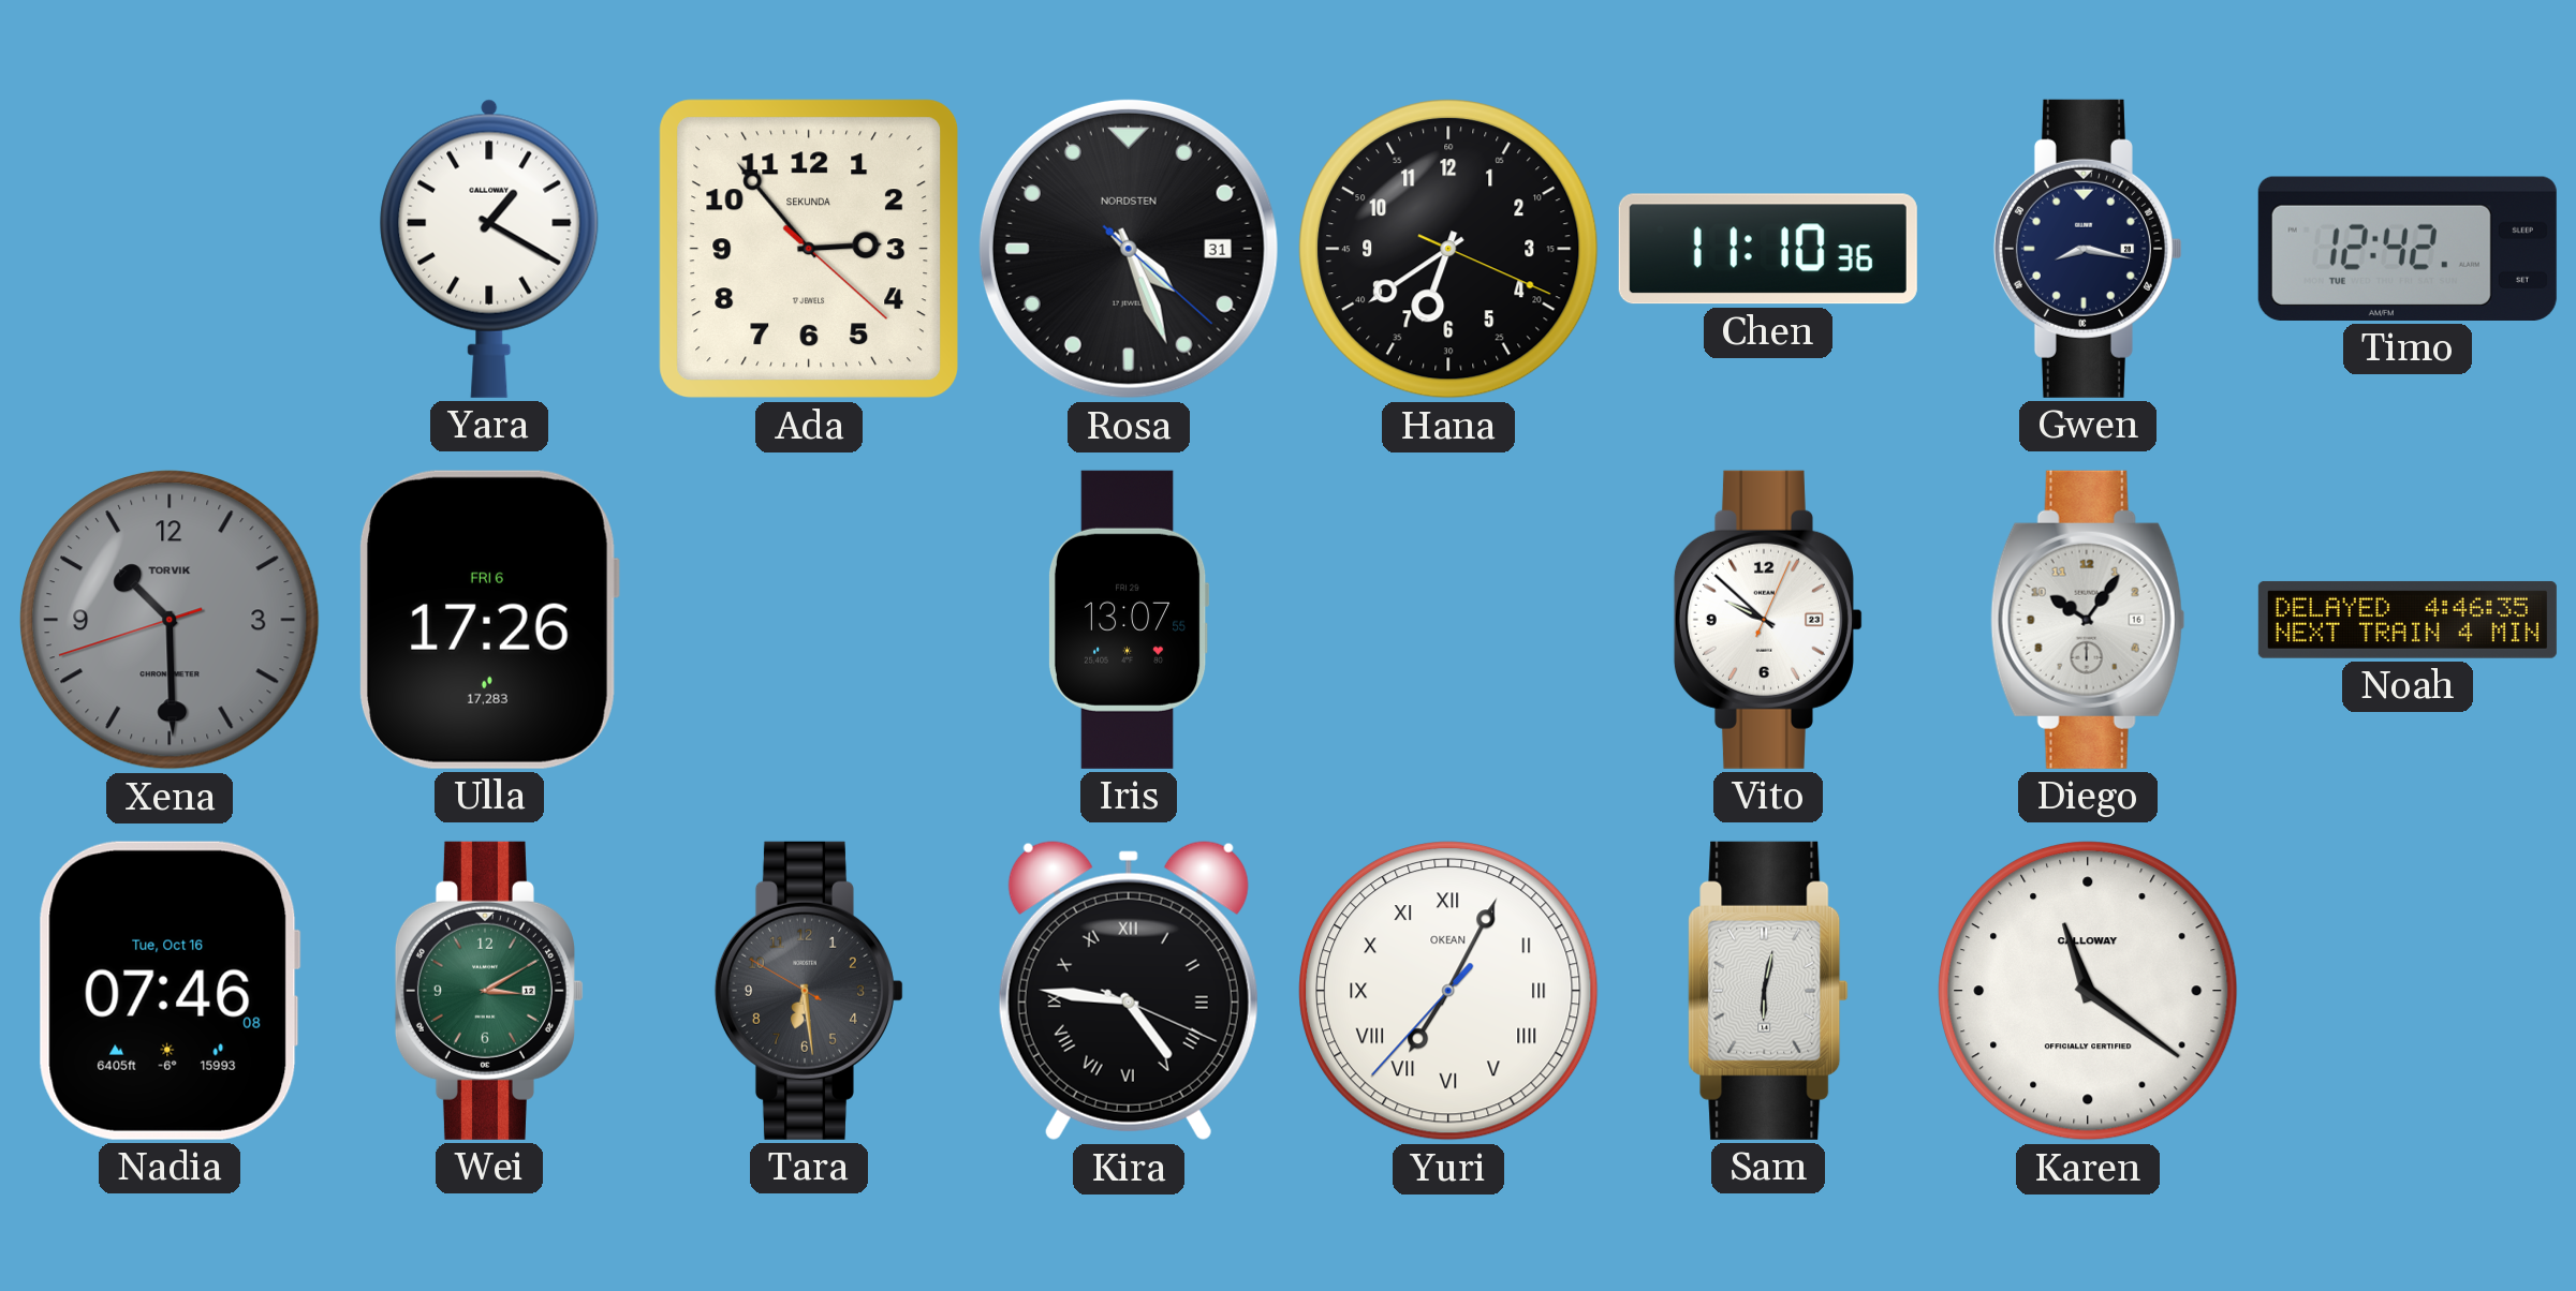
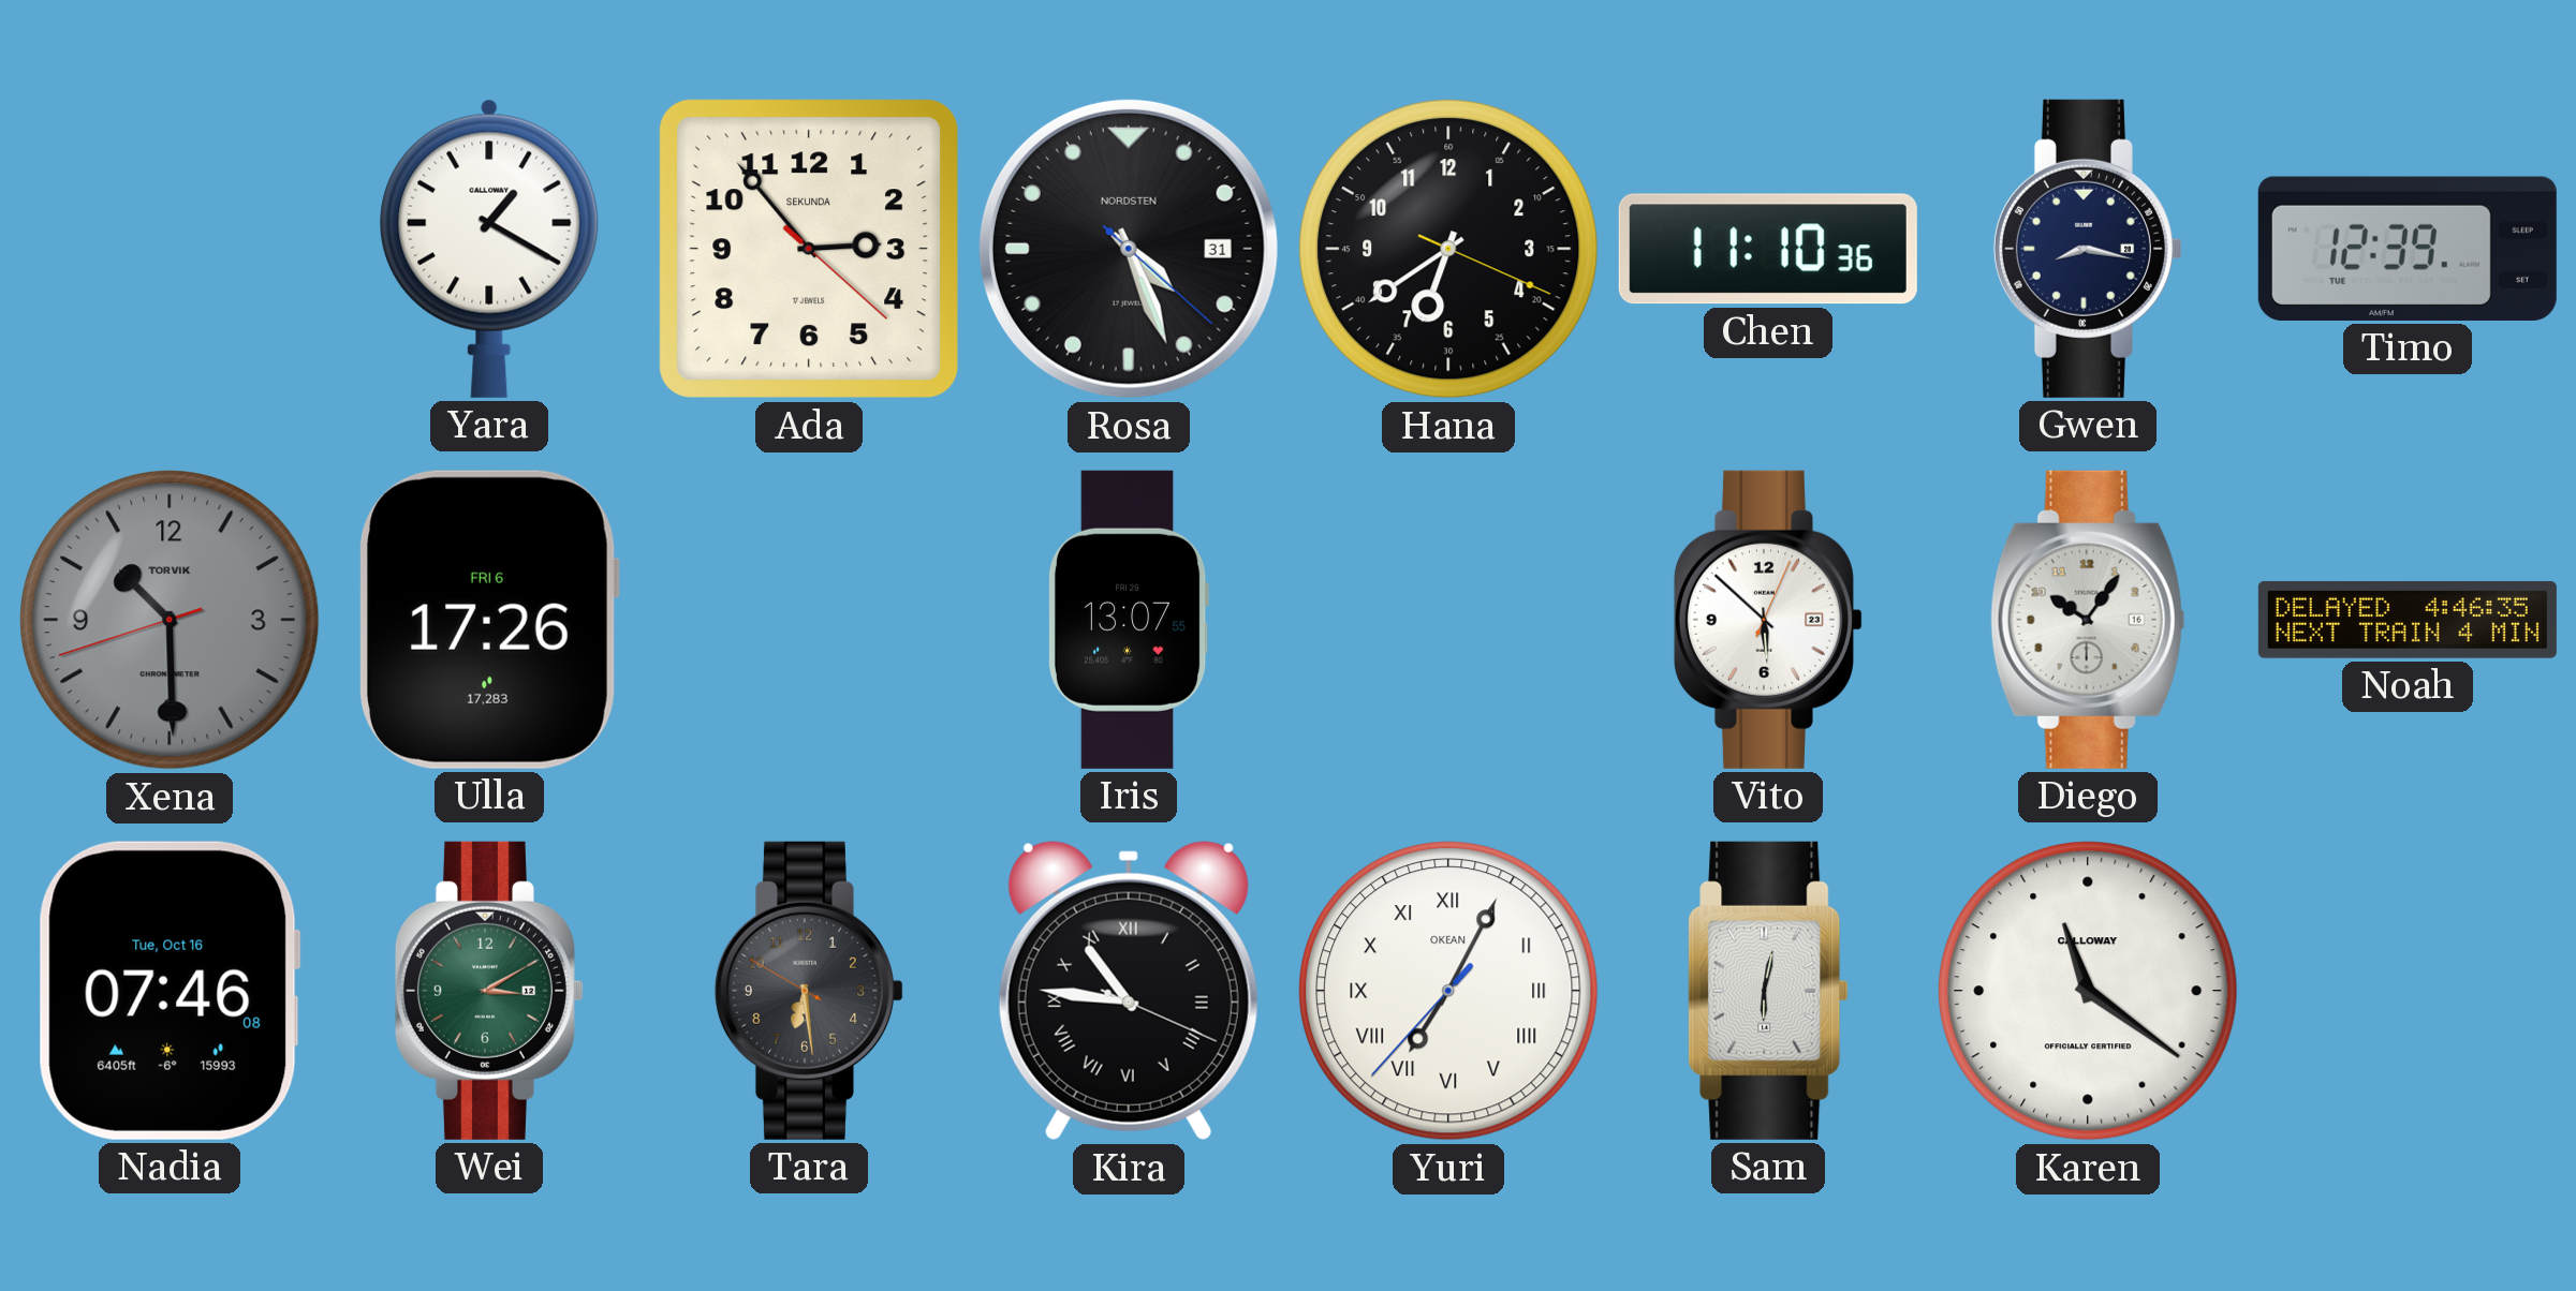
Timo: 12:42 -> 12:39
Vito: 9:52 -> 5:52
Kira: 4:46 -> 10:46
